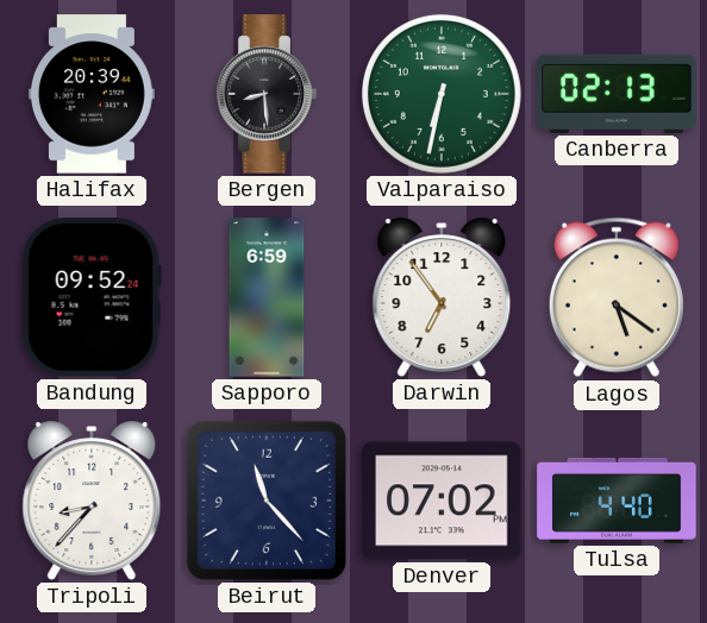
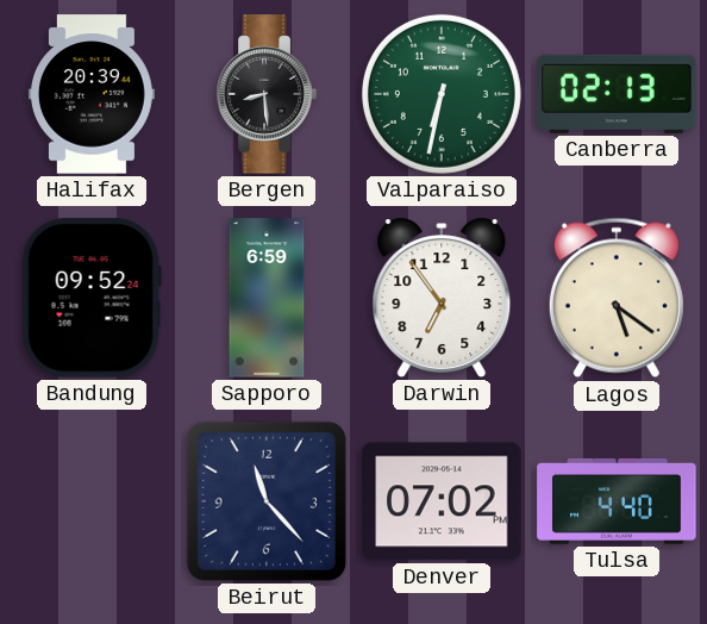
Tripoli: 8:37 -> none
